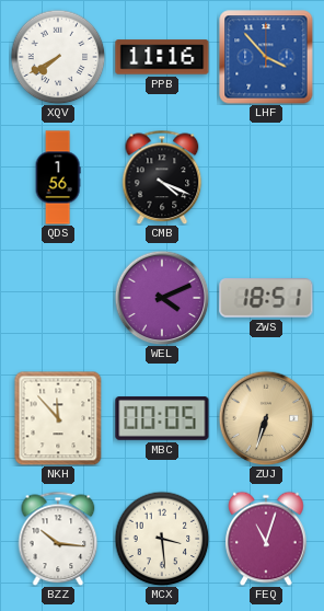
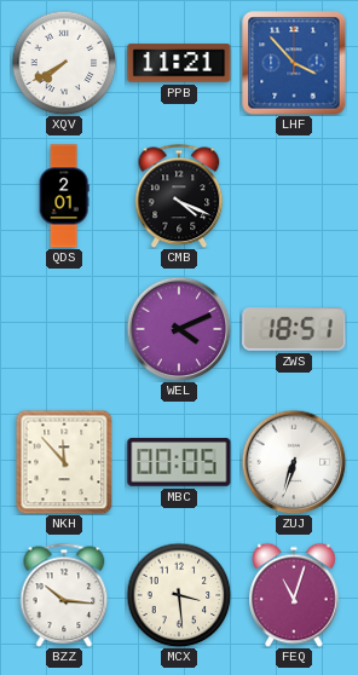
PPB: 11:16 -> 11:21
QDS: 1:56 -> 2:01
ZUJ dial: champagne -> white
